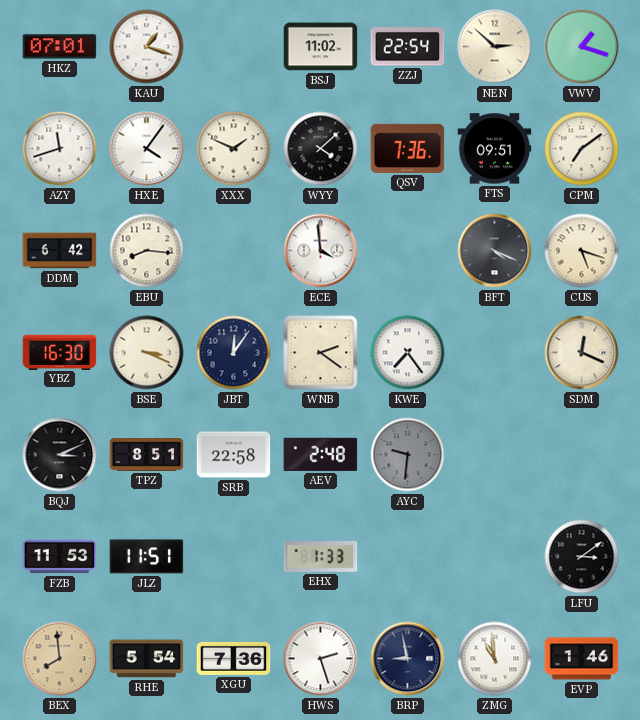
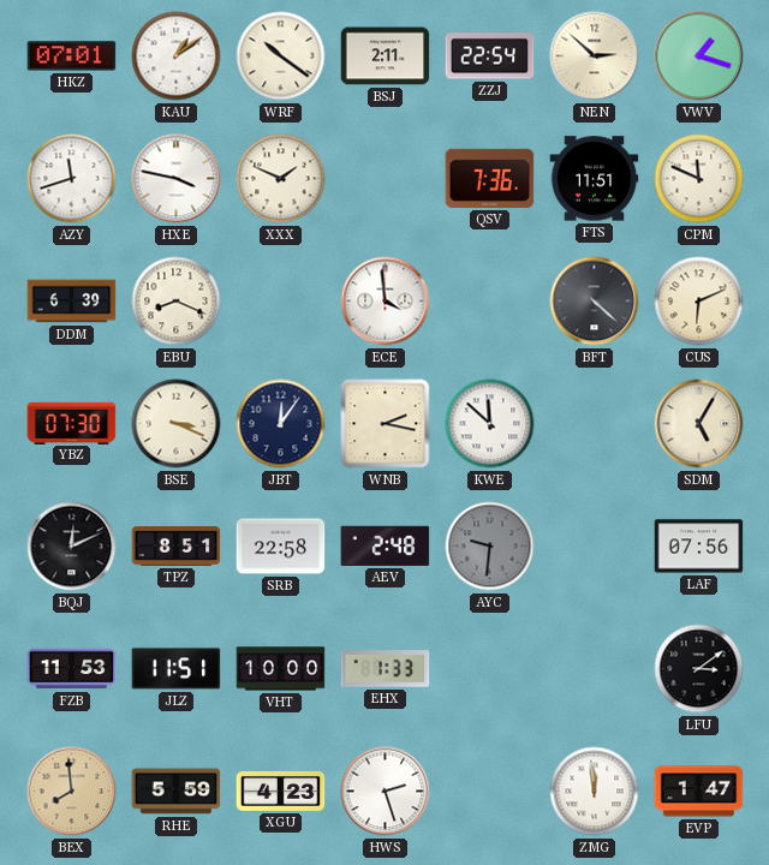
KAU: 1:18 -> 1:09
WRF: none -> 10:21
BSJ: 11:02 -> 2:11
HXE: 4:06 -> 3:47
WYY: 4:08 -> none
FTS: 09:51 -> 11:51
CPM: 7:09 -> 11:49
DDM: 6:42 -> 6:39
EBU: 8:16 -> 8:19
BFT: 4:19 -> 4:22
CUS: 5:18 -> 6:11
YBZ: 16:30 -> 07:30
WNB: 2:21 -> 2:17
KWE: 7:24 -> 11:52
SDM: 12:19 -> 5:05
BQJ: 3:11 -> 12:11
LAF: none -> 07:56
VHT: none -> 10:00
RHE: 5:54 -> 5:59
XGU: 7:36 -> 4:23
BRP: 8:58 -> none
ZMG: 10:59 -> 11:59
EVP: 1:46 -> 1:47
